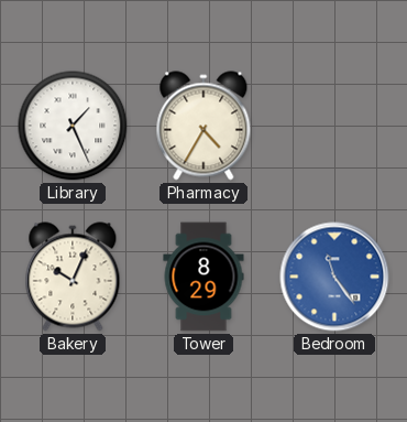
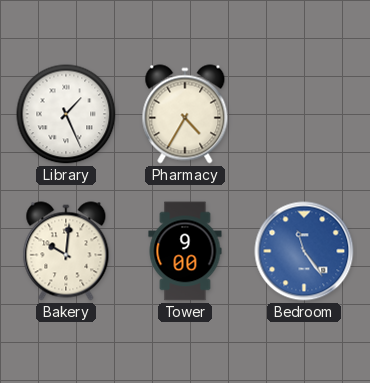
Bakery: 10:04 -> 10:01
Tower: 8:29 -> 9:00
